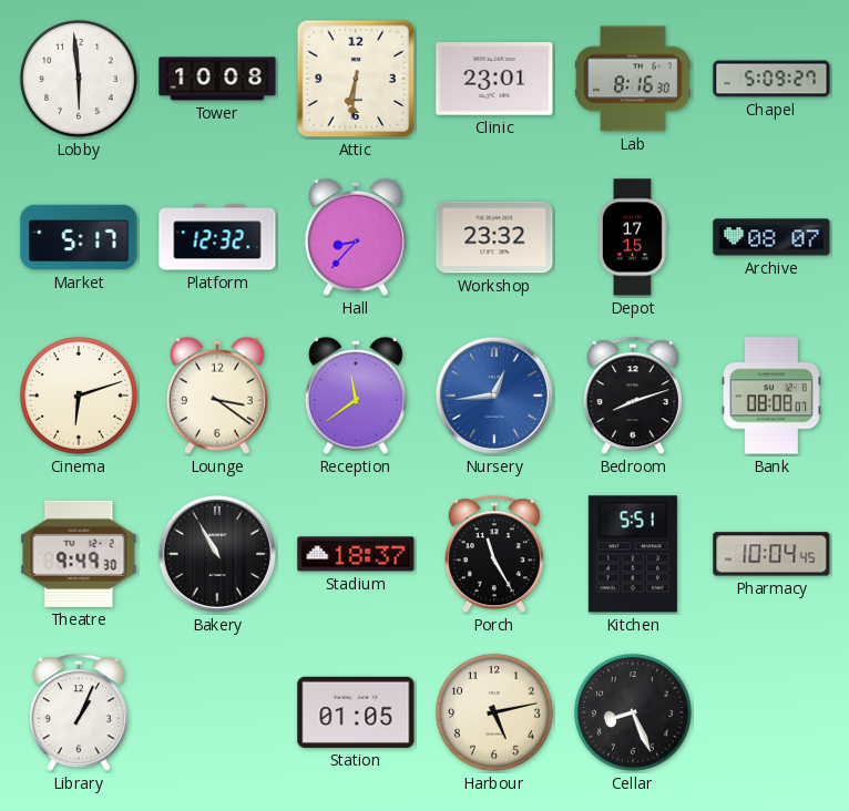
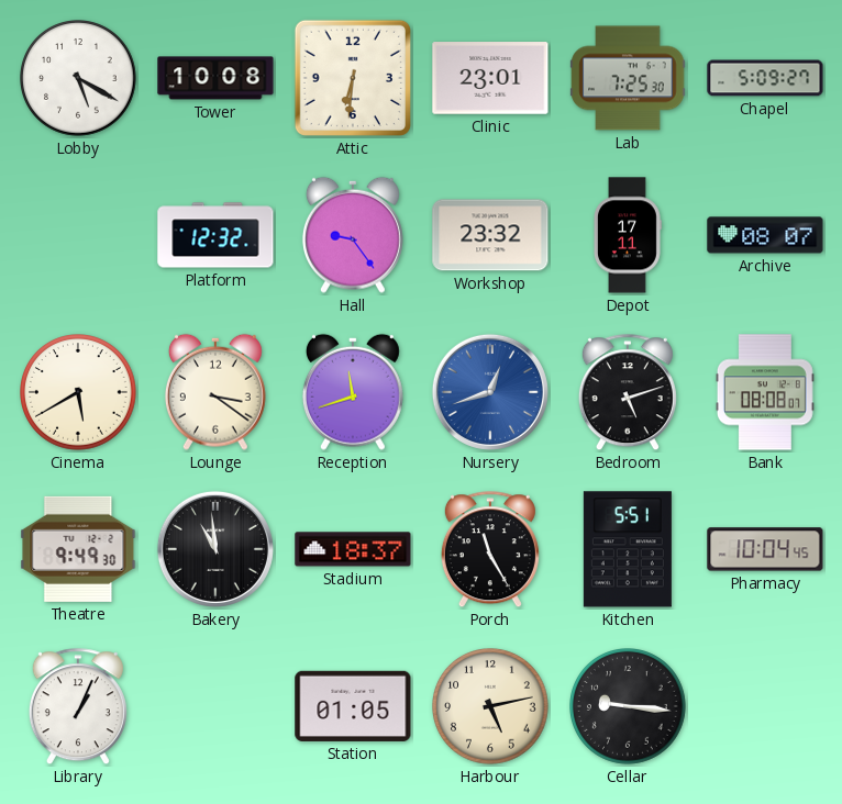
Lobby: 5:59 -> 5:20
Lab: 8:16 -> 7:25
Market: 5:17 -> none
Hall: 8:37 -> 9:24
Depot: 17:15 -> 17:11
Cinema: 6:12 -> 5:40
Reception: 11:39 -> 11:42
Nursery: 12:44 -> 12:42
Bedroom: 8:12 -> 5:12
Bakery: 10:55 -> 10:59
Cellar: 8:26 -> 9:16
